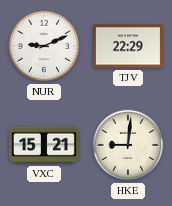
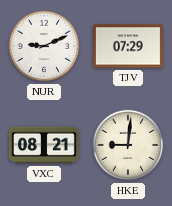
TJV: 22:29 -> 07:29
VXC: 15:21 -> 08:21
